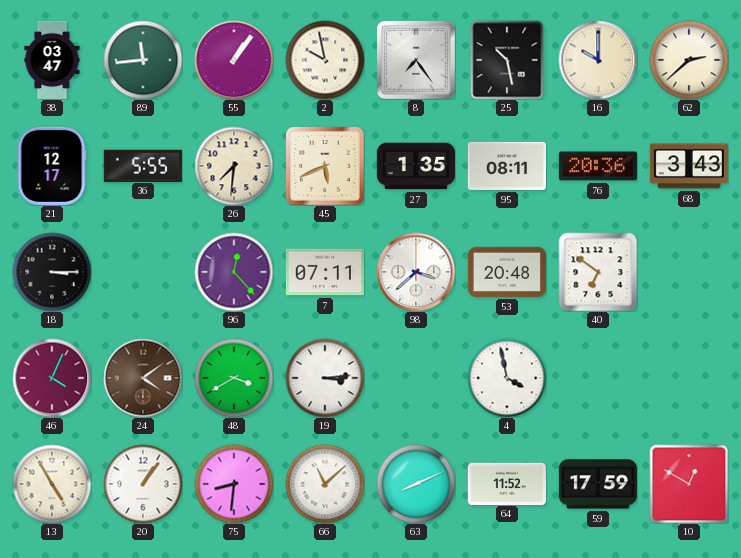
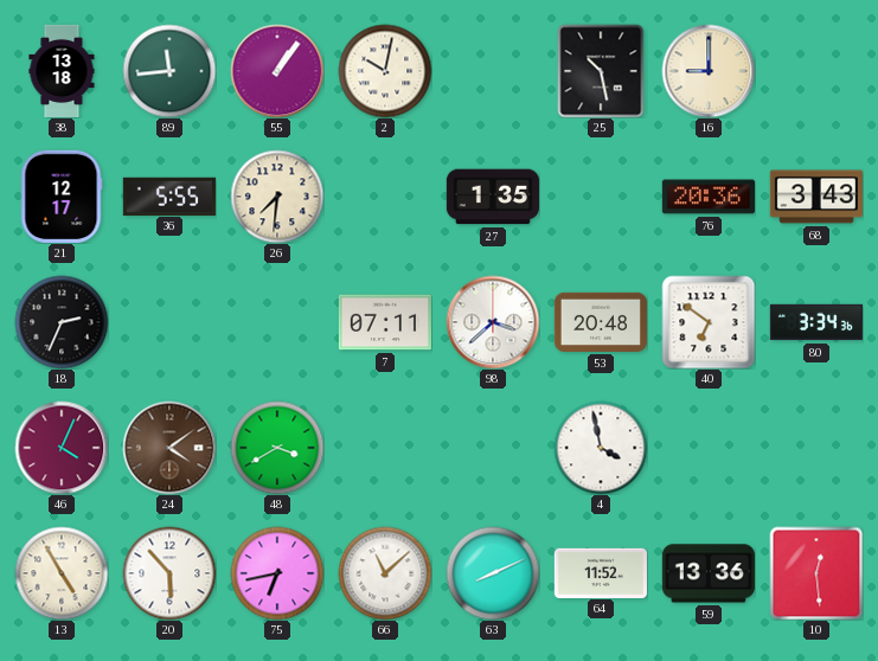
38: 03:47 -> 13:18
2: 9:58 -> 10:02
8: 7:24 -> none
16: 10:00 -> 9:00
62: 2:38 -> none
45: 5:41 -> none
95: 08:11 -> none
18: 3:15 -> 2:34
96: 12:23 -> none
80: none -> 3:34
19: 3:14 -> none
20: 1:06 -> 5:53
75: 8:31 -> 6:43
59: 17:59 -> 13:36
10: 12:50 -> 12:29
